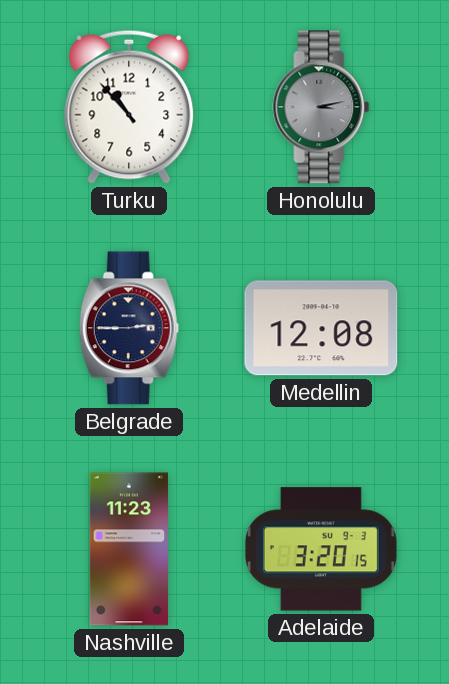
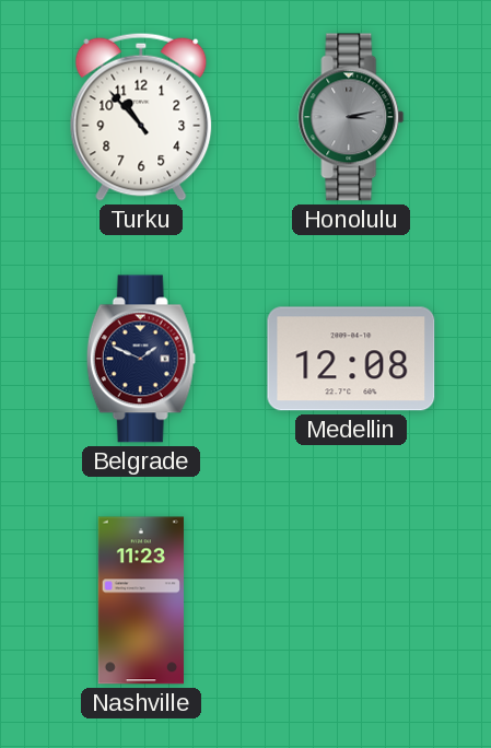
Belgrade: 2:45 -> 1:49
Adelaide: 3:20 -> none
